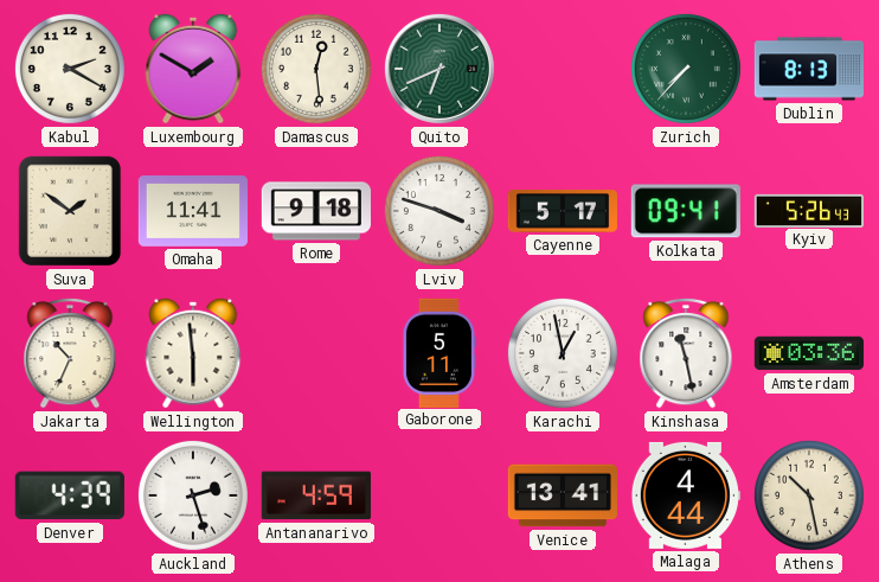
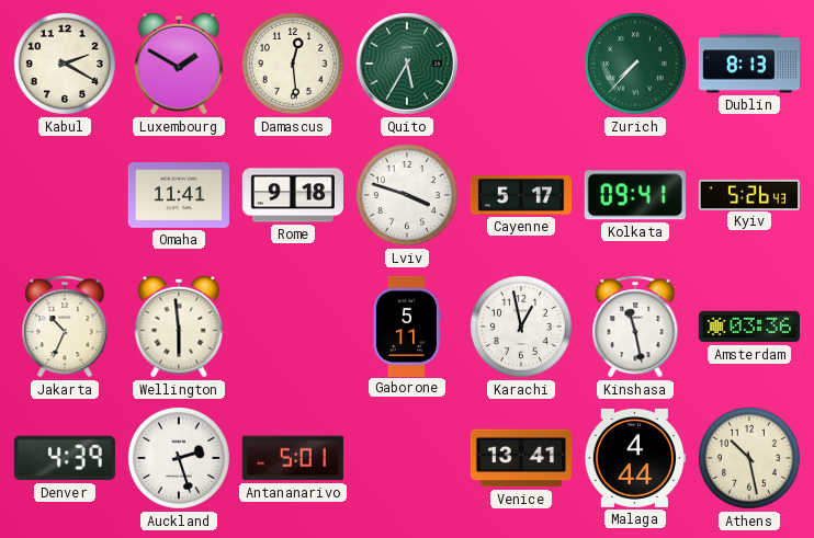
Quito: 6:41 -> 5:35
Suva: 1:51 -> none
Antananarivo: 4:59 -> 5:01
